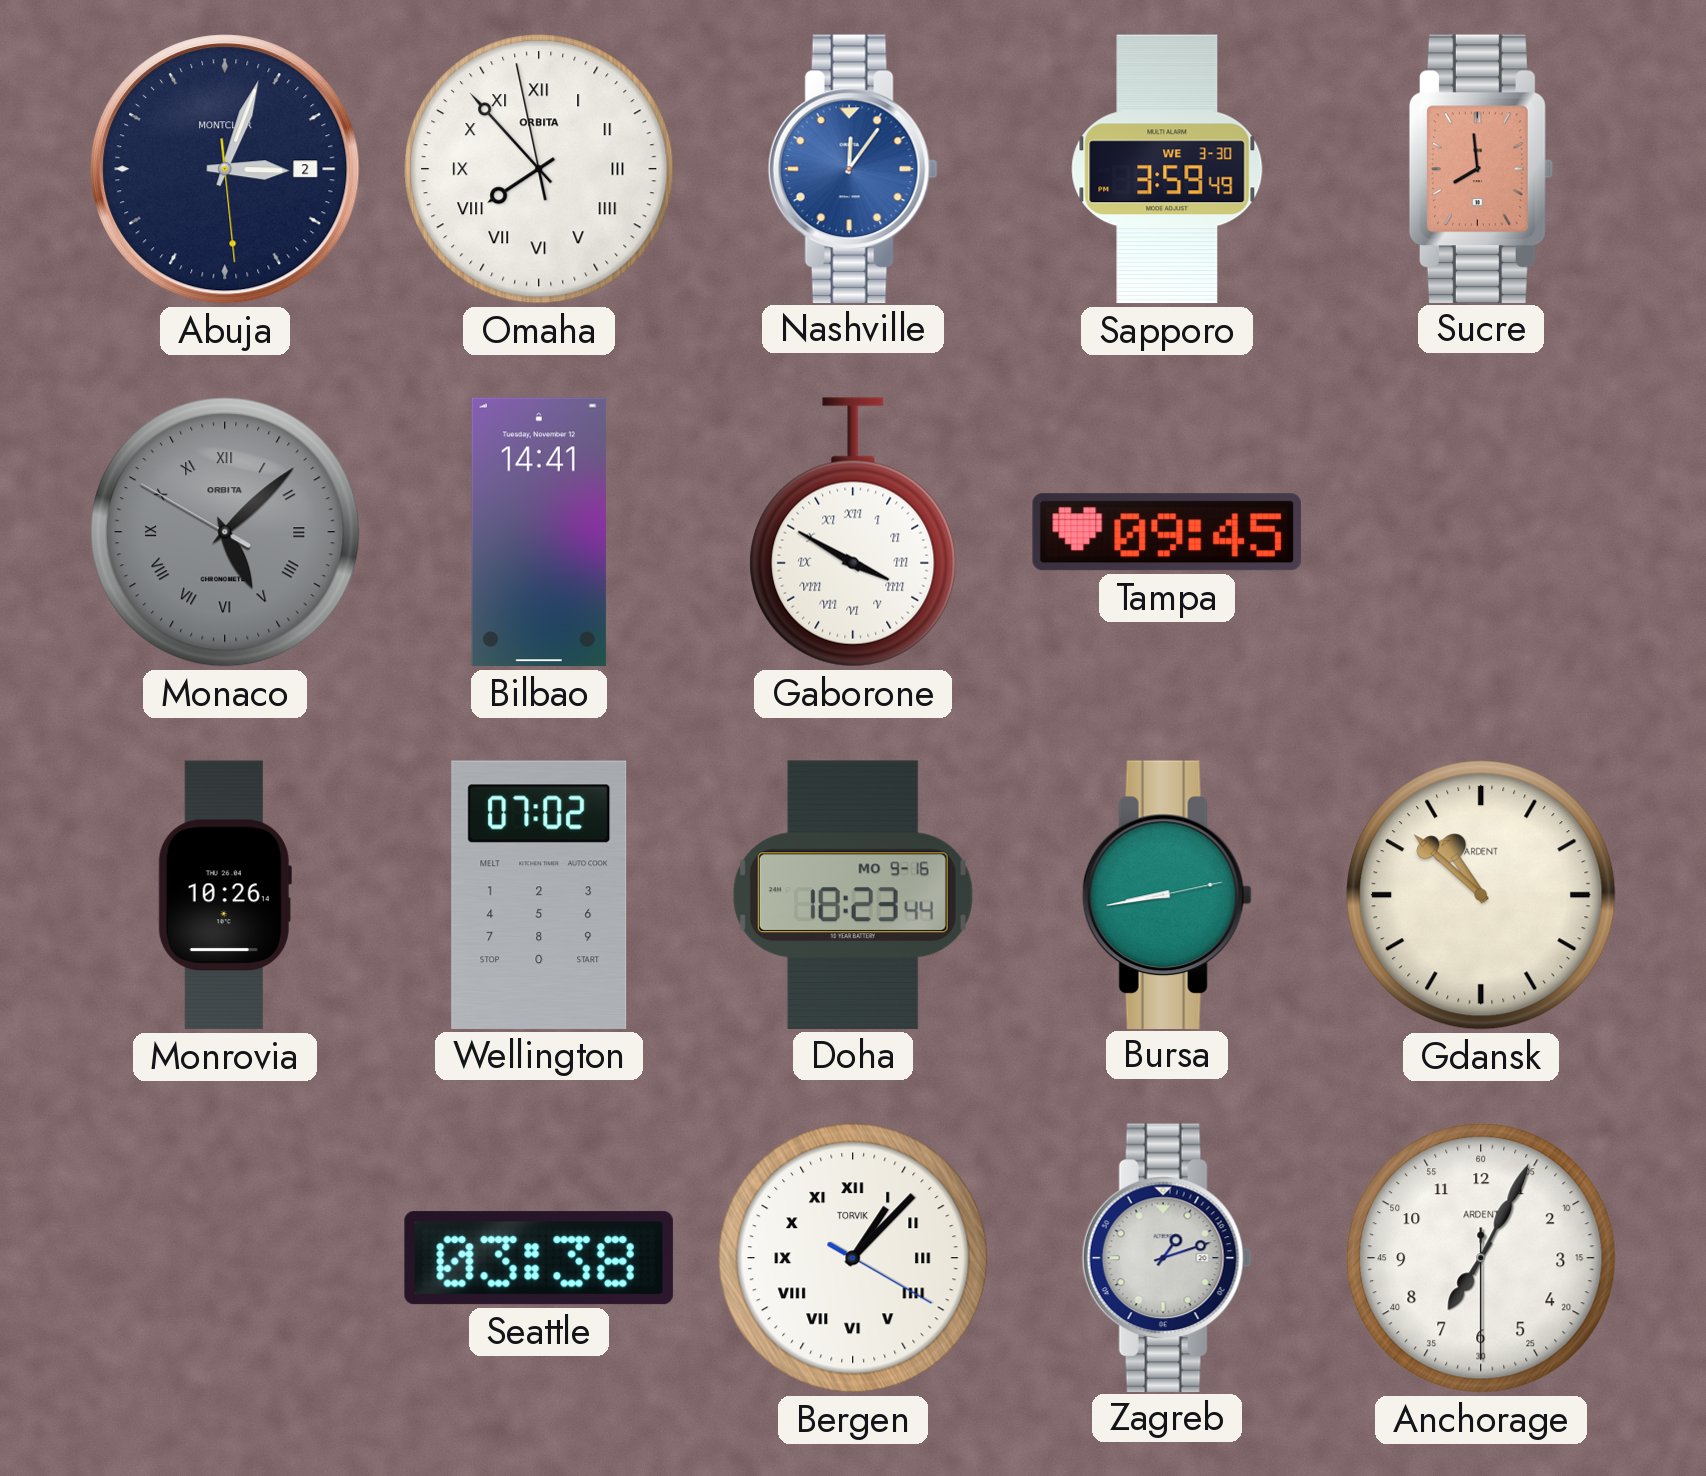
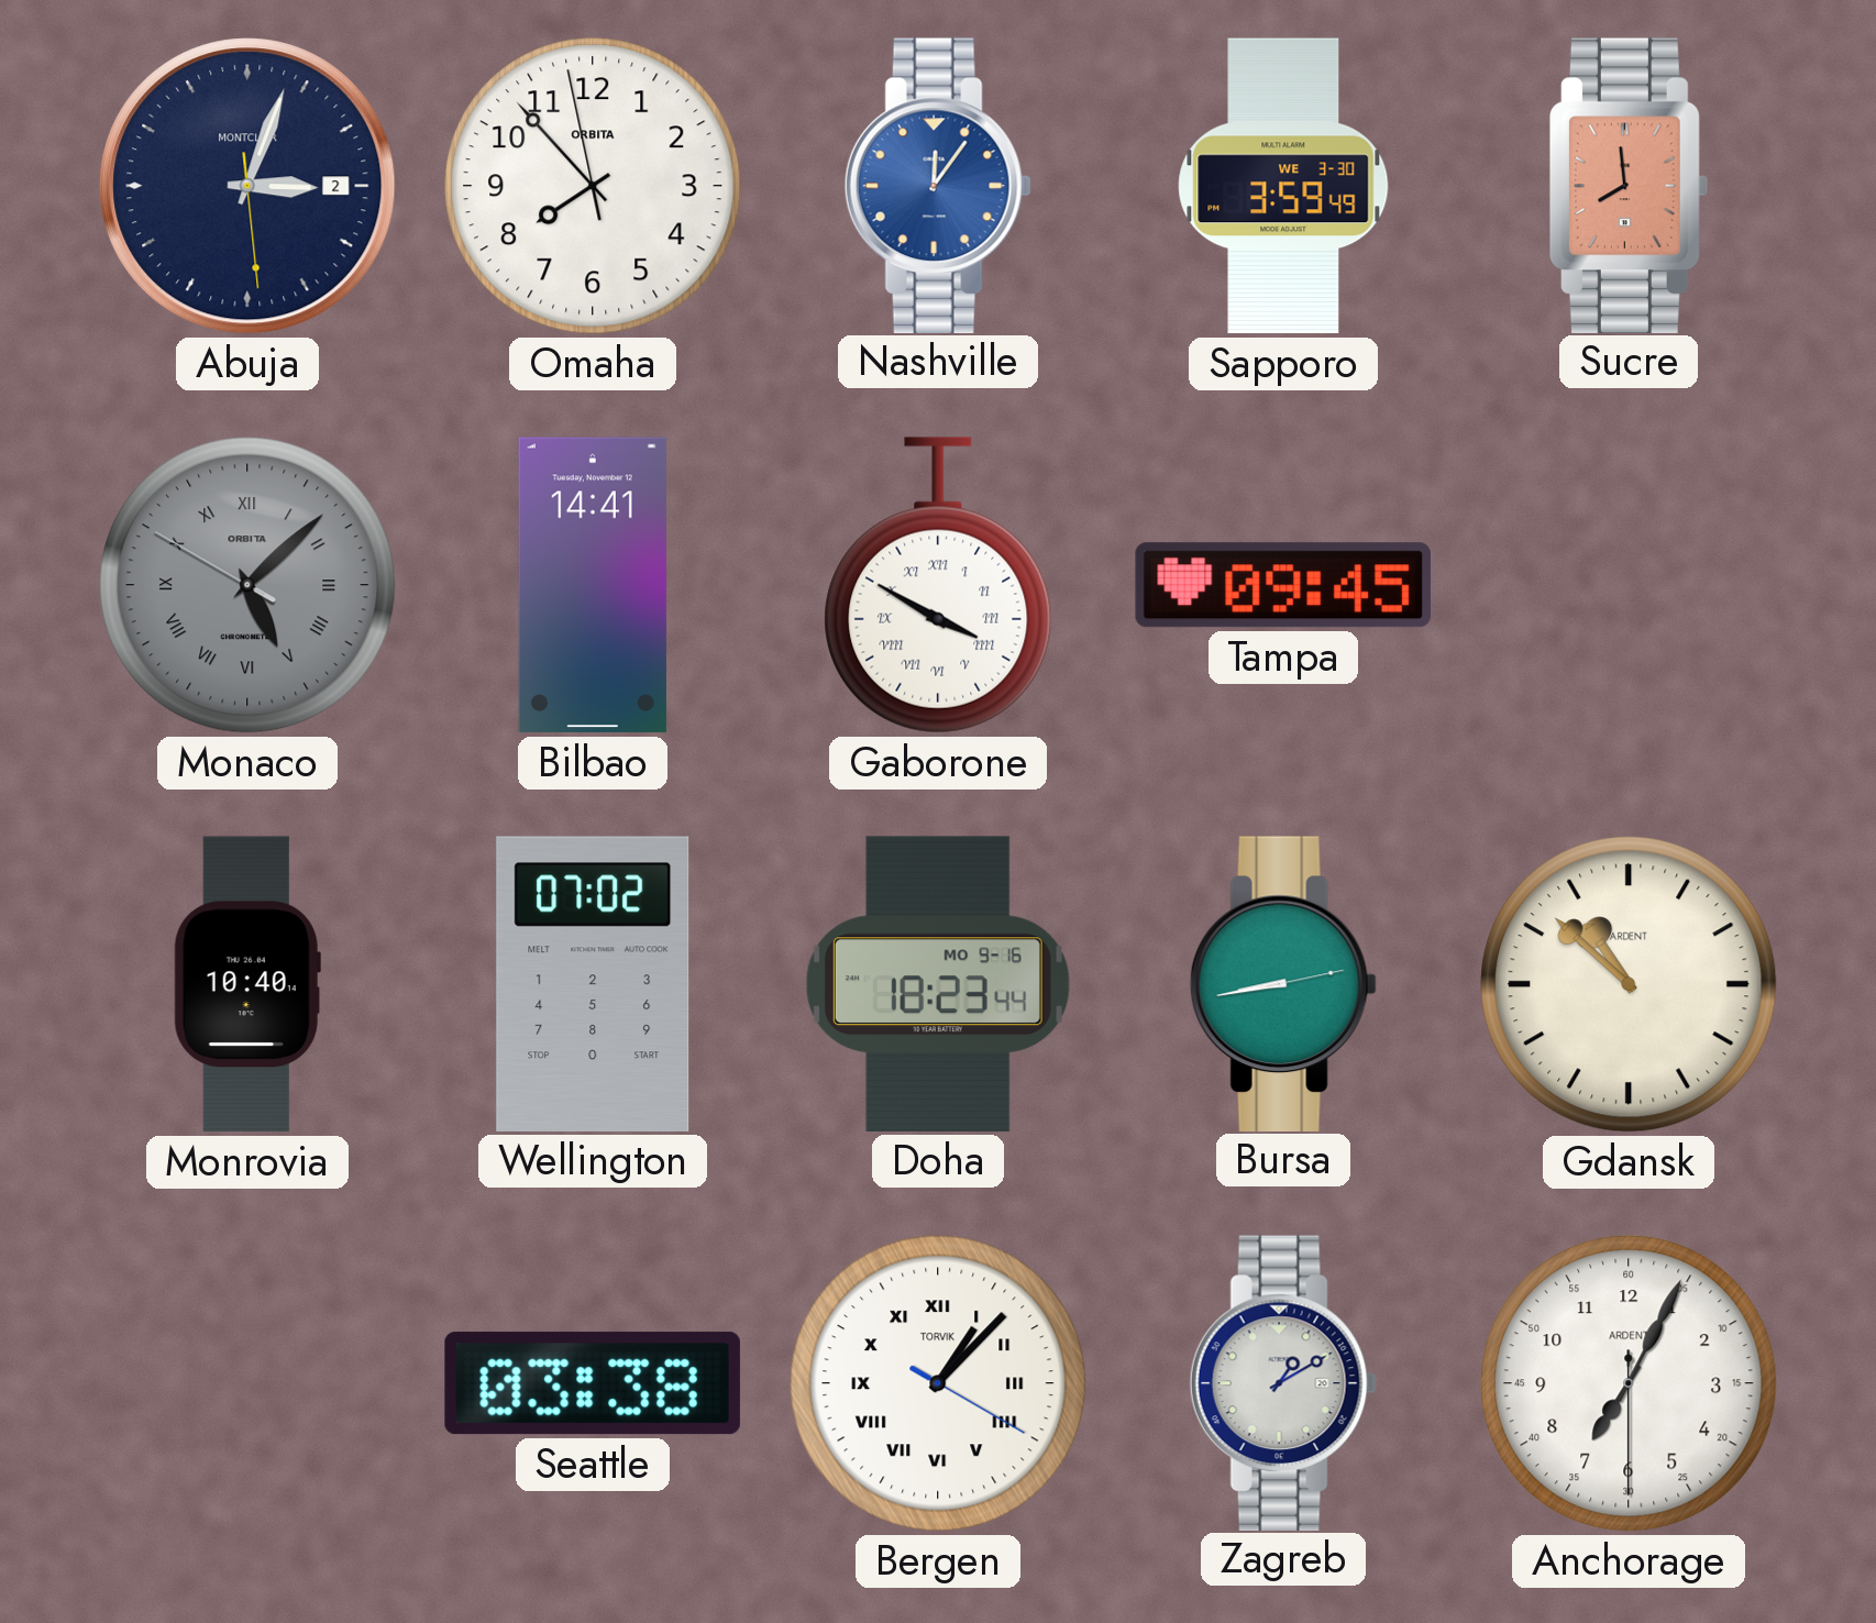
Omaha numerals: Roman -> Arabic
Monrovia: 10:26 -> 10:40
Zagreb: 1:12 -> 1:10
